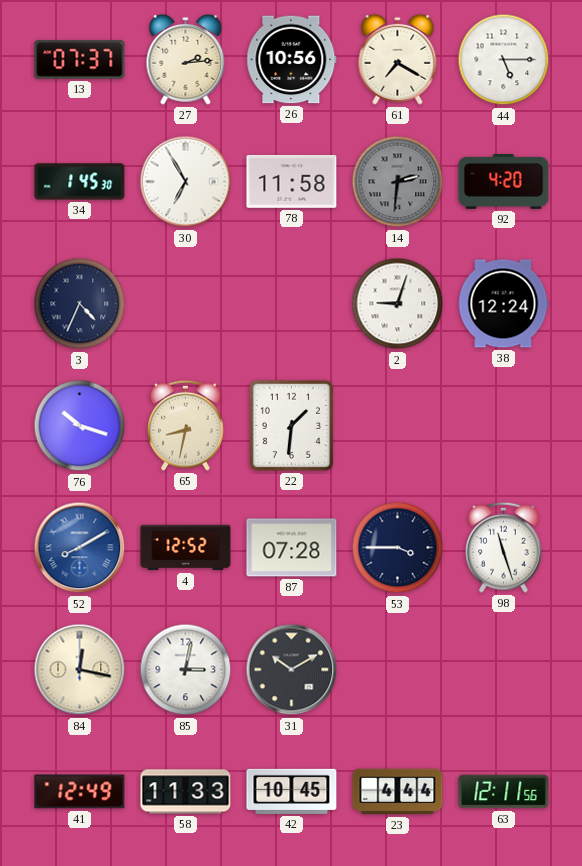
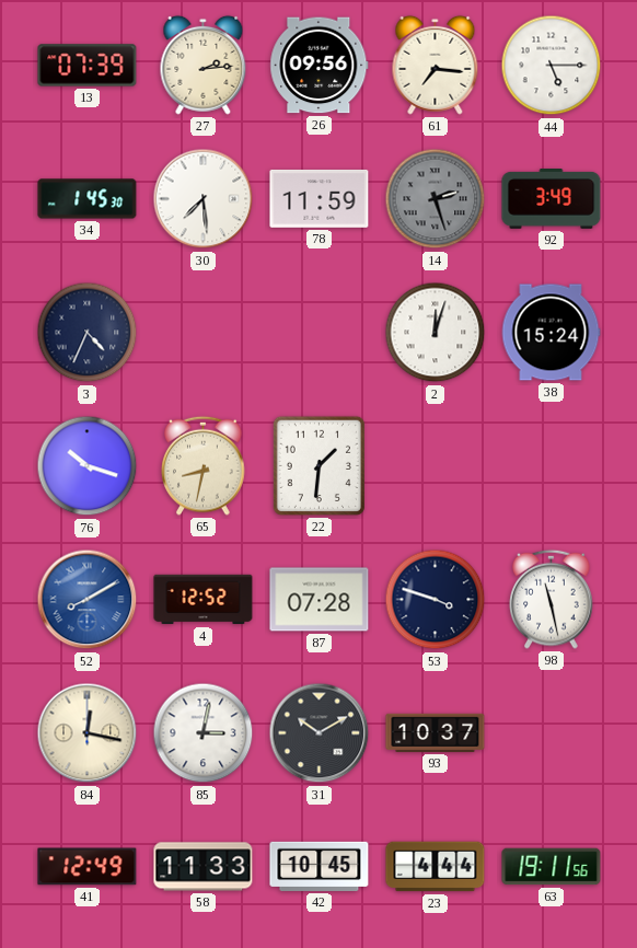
13: 07:37 -> 07:39
26: 10:56 -> 09:56
61: 7:20 -> 7:16
30: 6:55 -> 7:29
78: 11:58 -> 11:59
14: 2:31 -> 2:27
92: 4:20 -> 3:49
2: 9:03 -> 12:03
38: 12:24 -> 15:24
53: 3:45 -> 3:48
98: 11:27 -> 11:28
93: none -> 10:37
63: 12:11 -> 19:11
